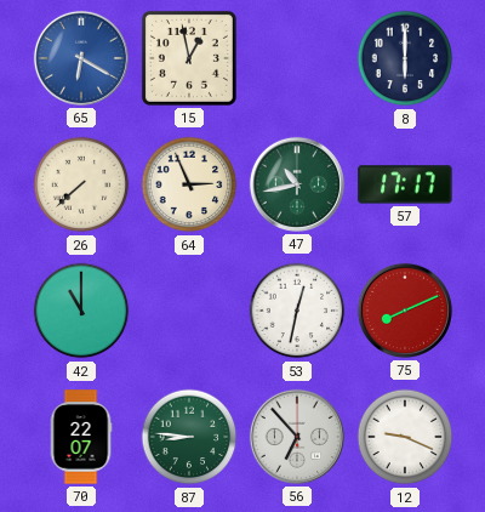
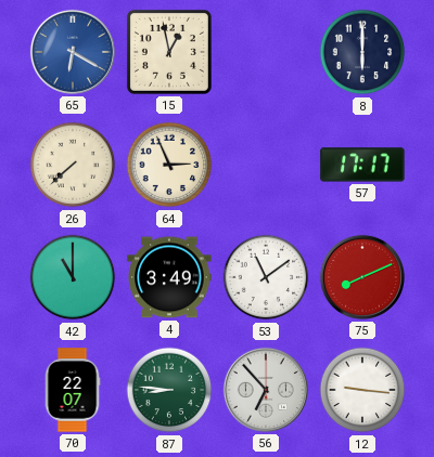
47: 10:43 -> none
4: none -> 3:49
53: 12:32 -> 11:09
12: 9:19 -> 9:16
